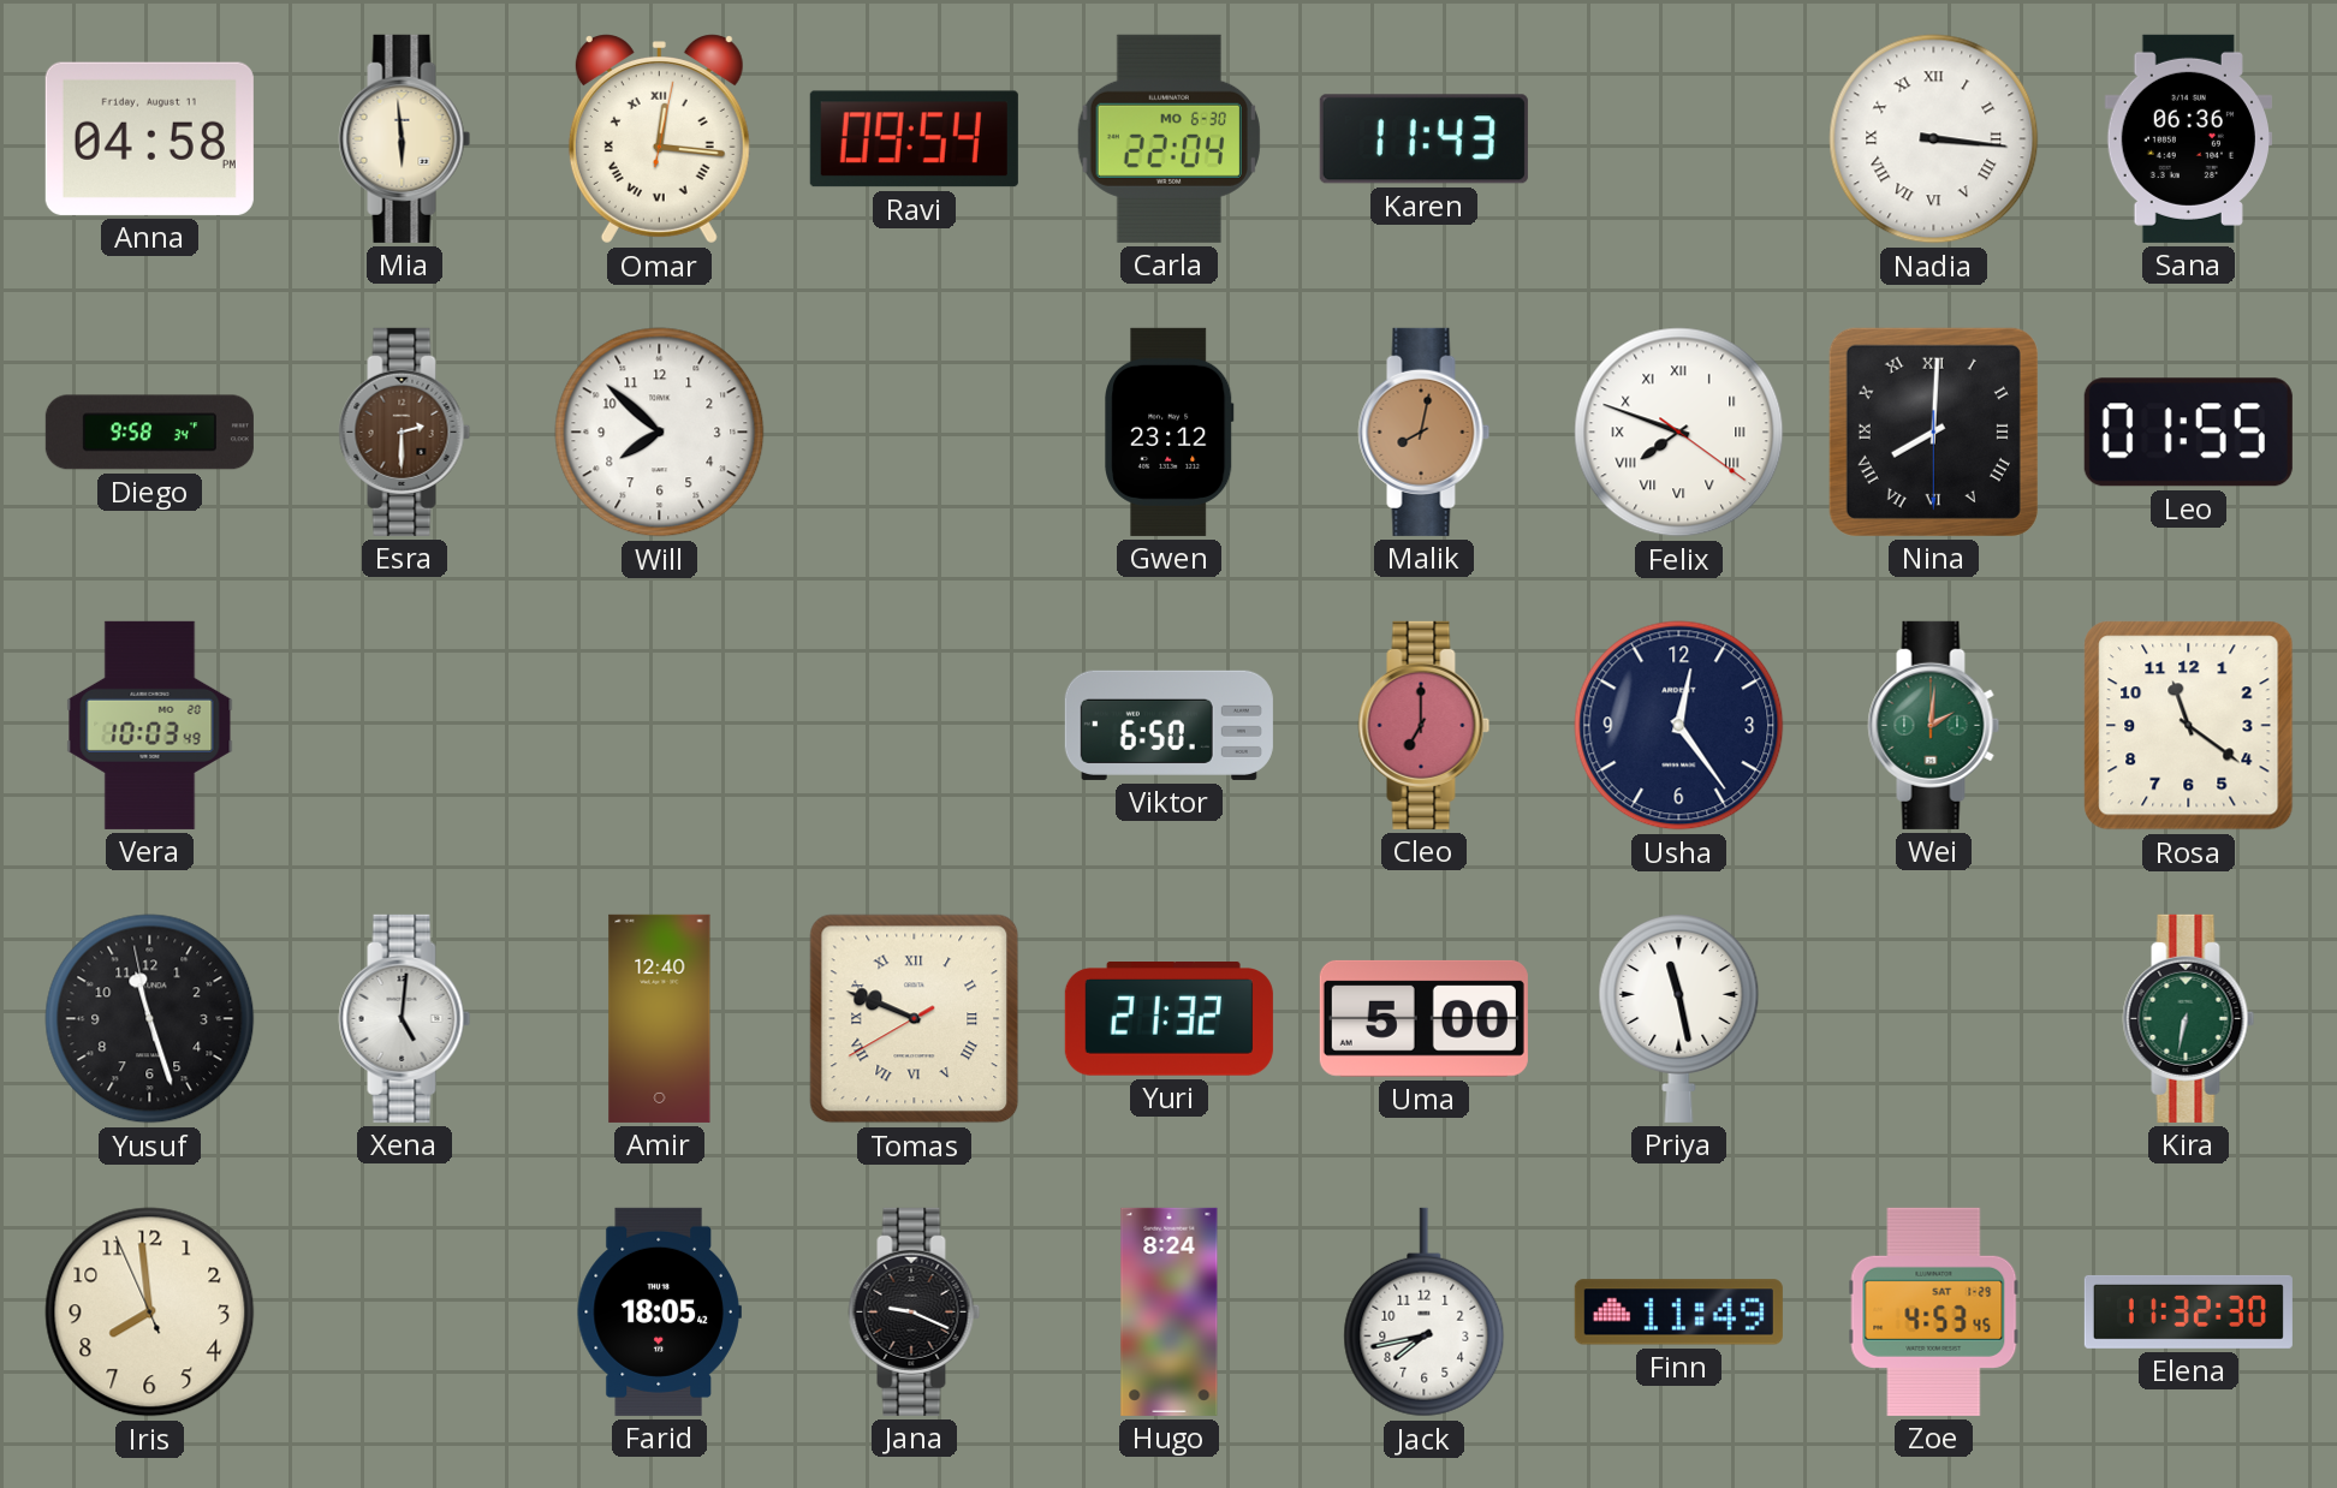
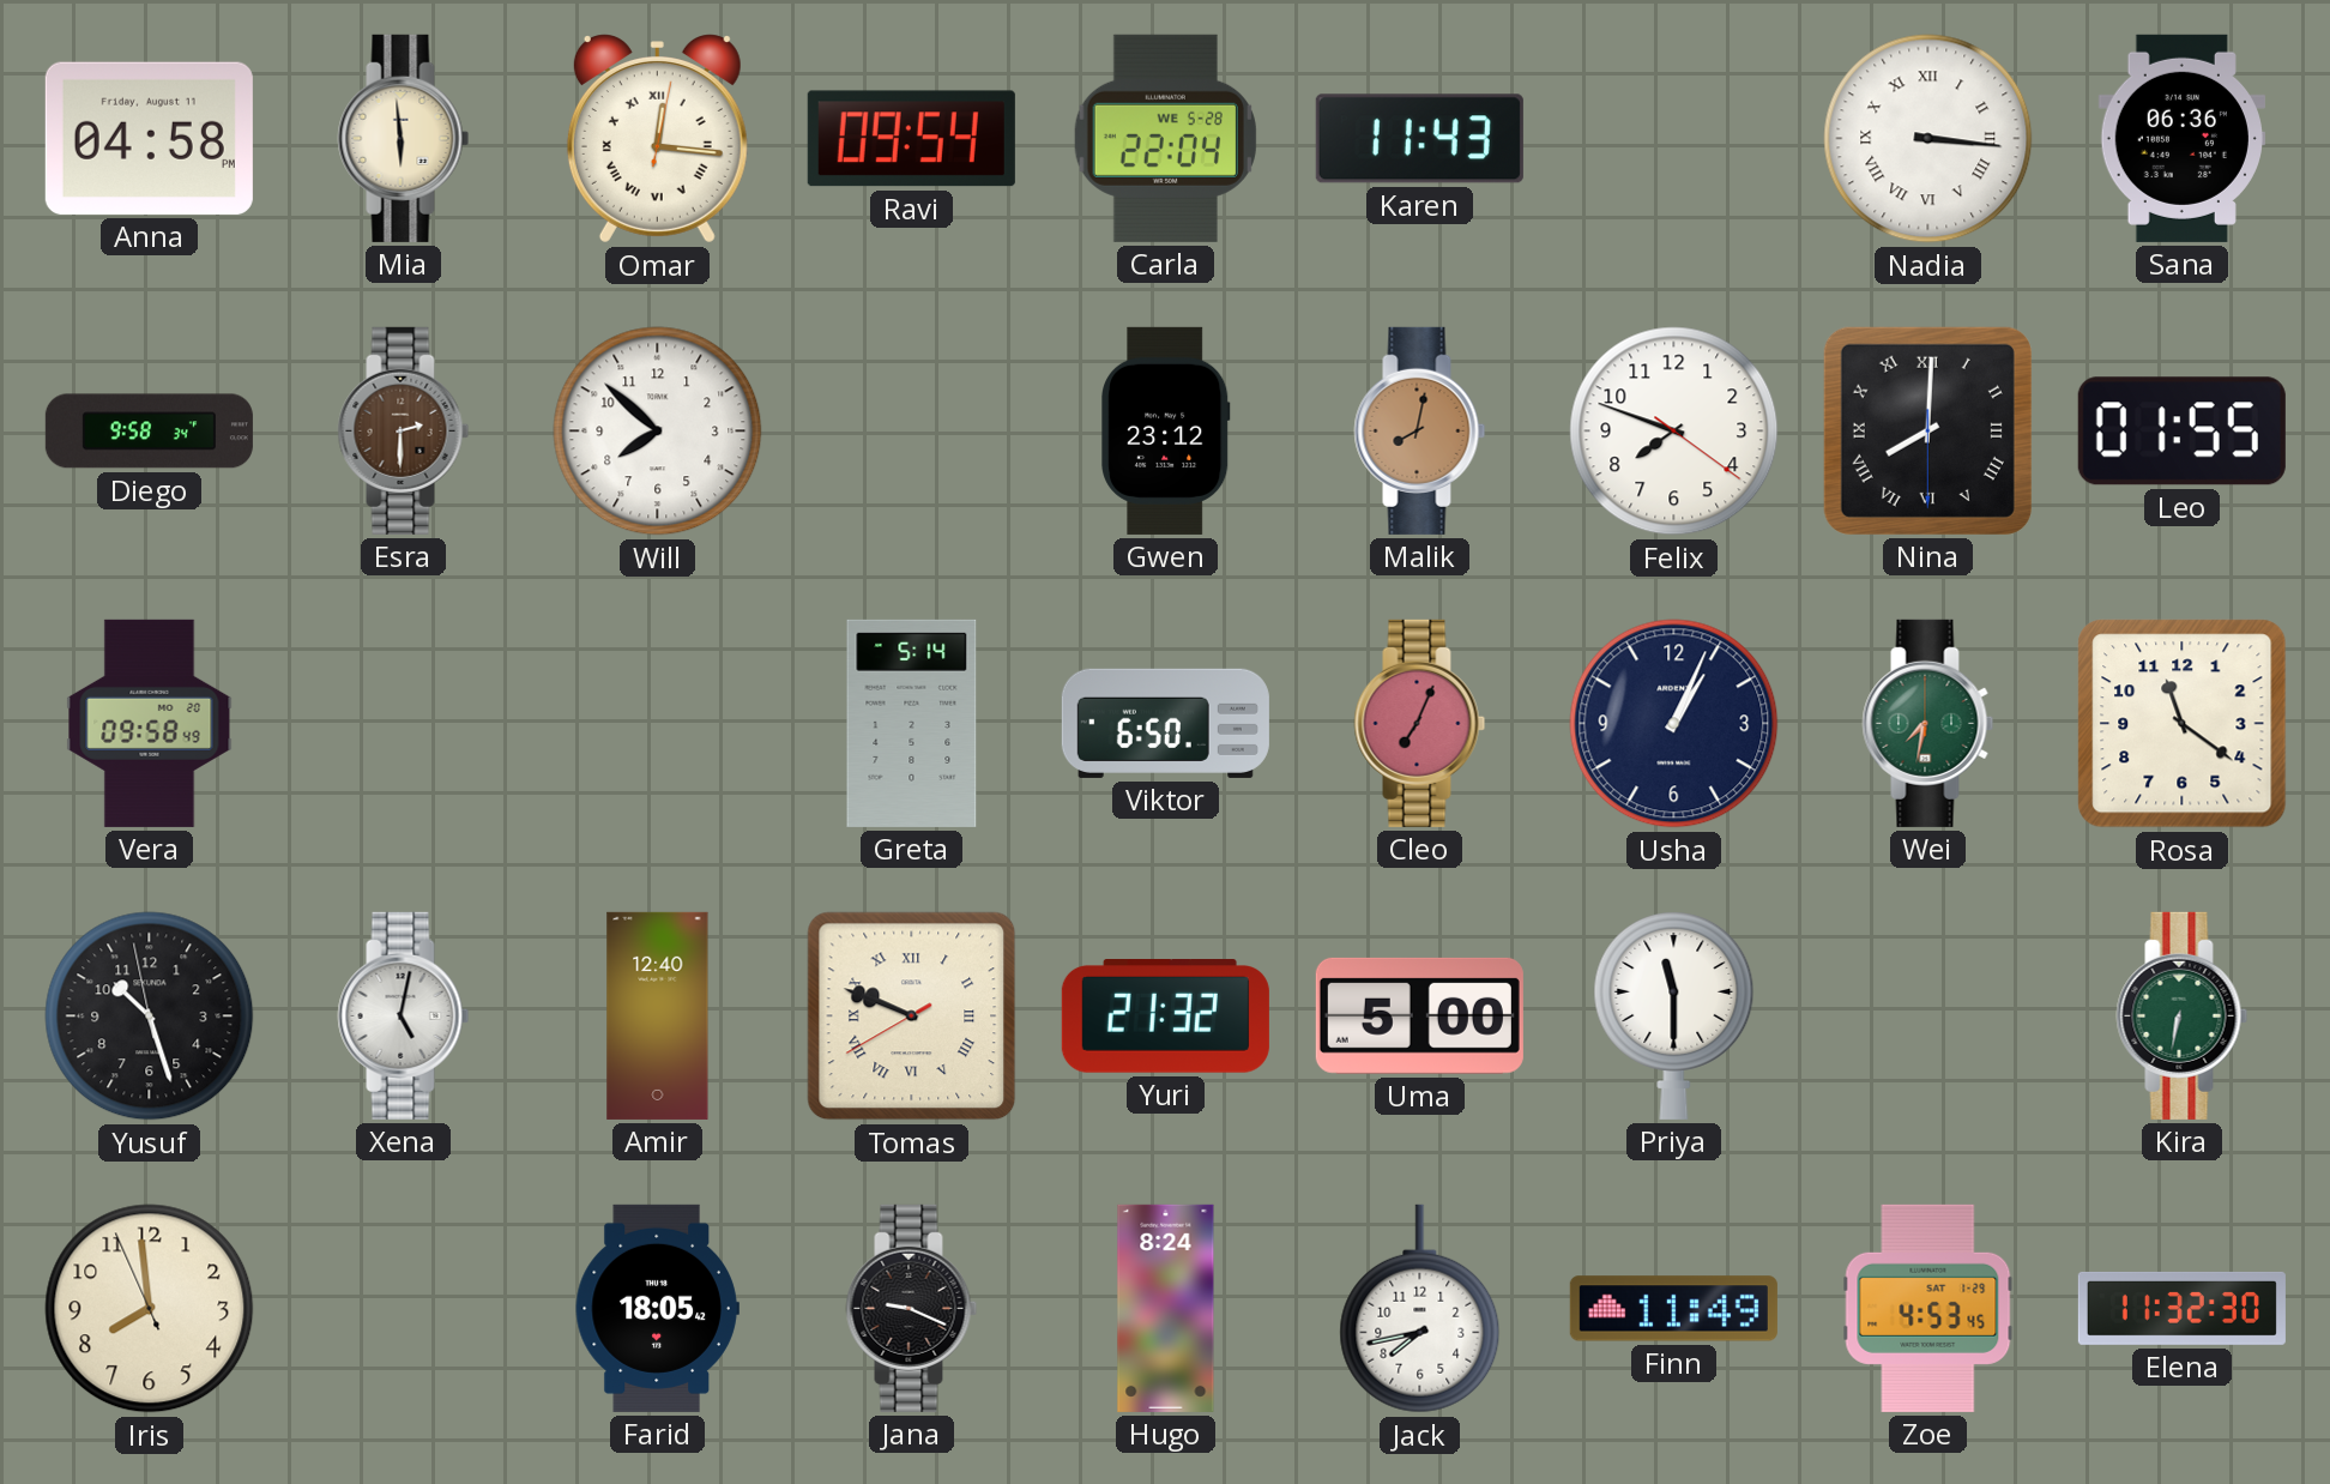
Carla date: MO 6-30 -> WE 5-28
Felix numerals: Roman -> Arabic
Vera: 10:03 -> 09:58
Greta: none -> 5:14
Cleo: 7:00 -> 7:04
Usha: 12:24 -> 1:04
Wei: 2:01 -> 7:32
Yusuf: 11:26 -> 10:26
Xena: 5:01 -> 5:02
Priya: 11:28 -> 11:30
